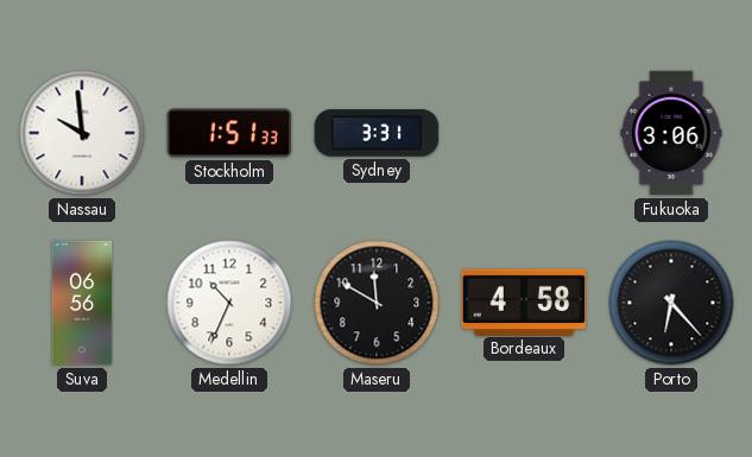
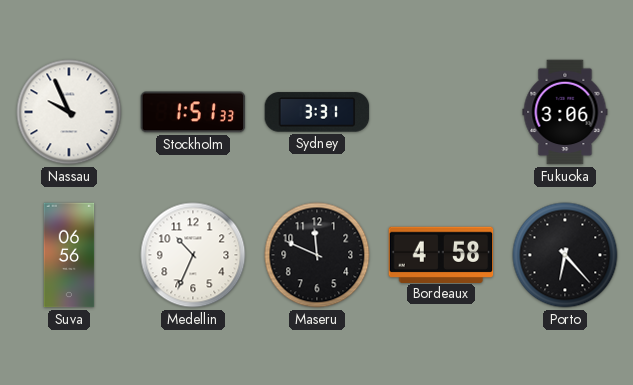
Nassau: 9:59 -> 9:56
Maseru: 11:50 -> 11:49
